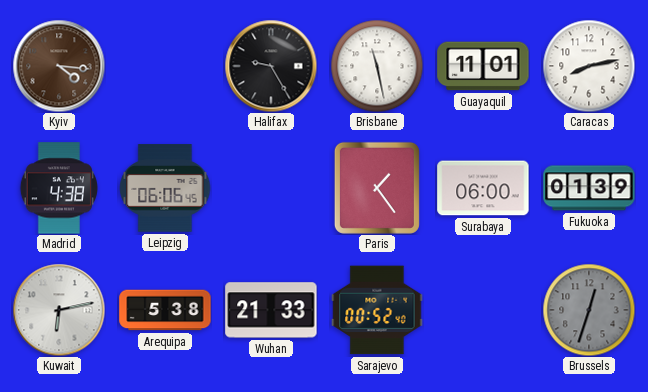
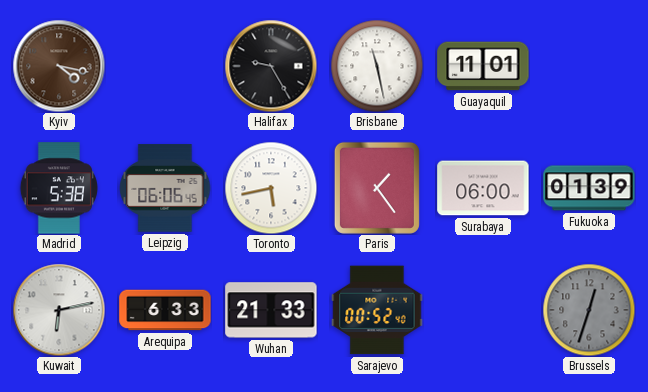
Kyiv: 4:16 -> 4:17
Caracas: 8:13 -> none
Madrid: 4:38 -> 5:38
Toronto: none -> 5:43
Arequipa: 5:38 -> 6:33
